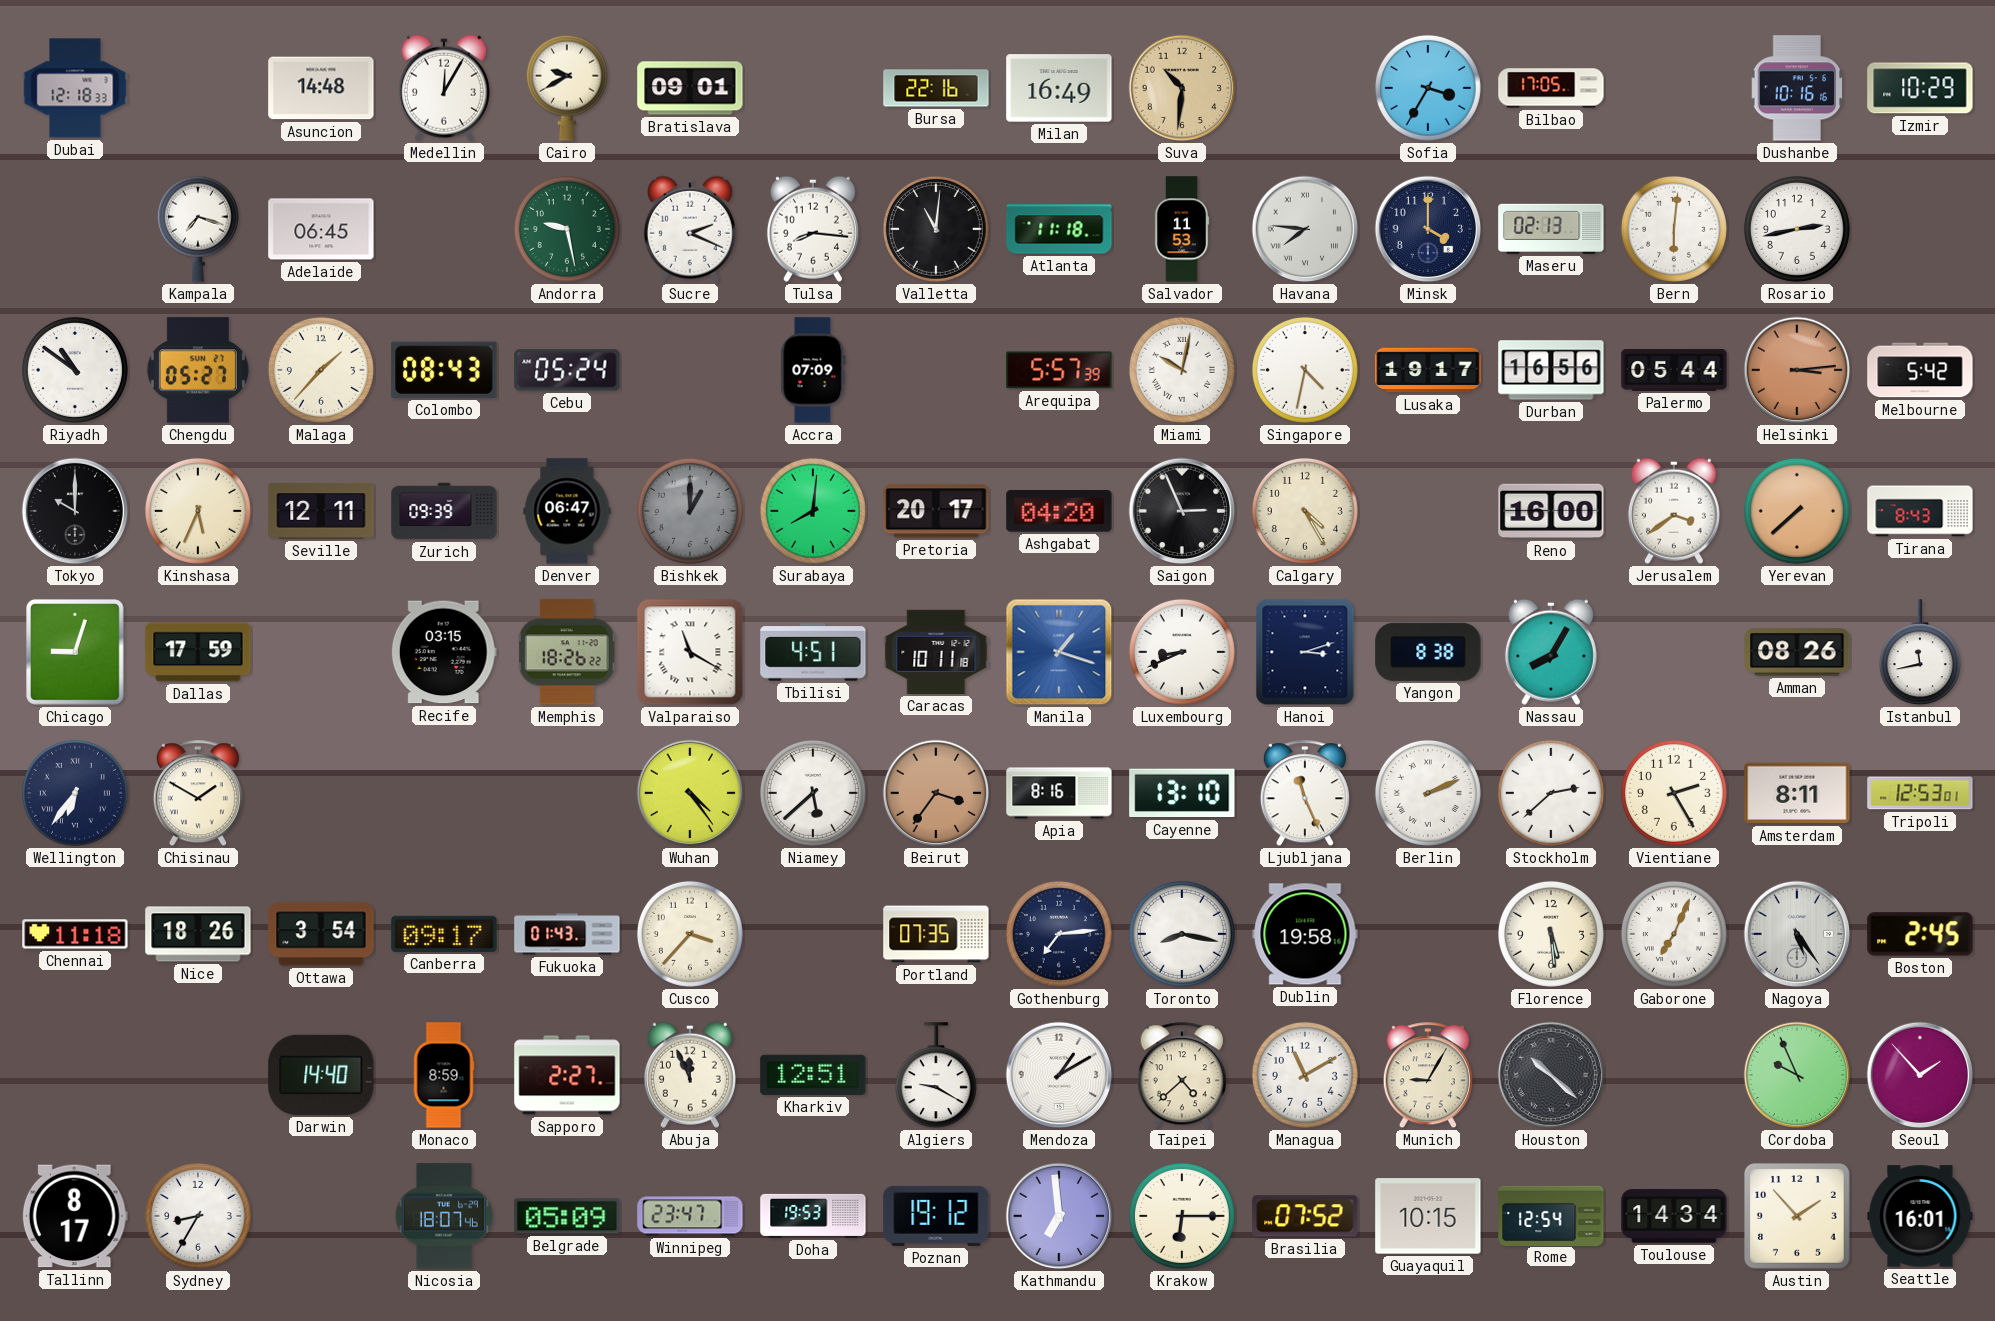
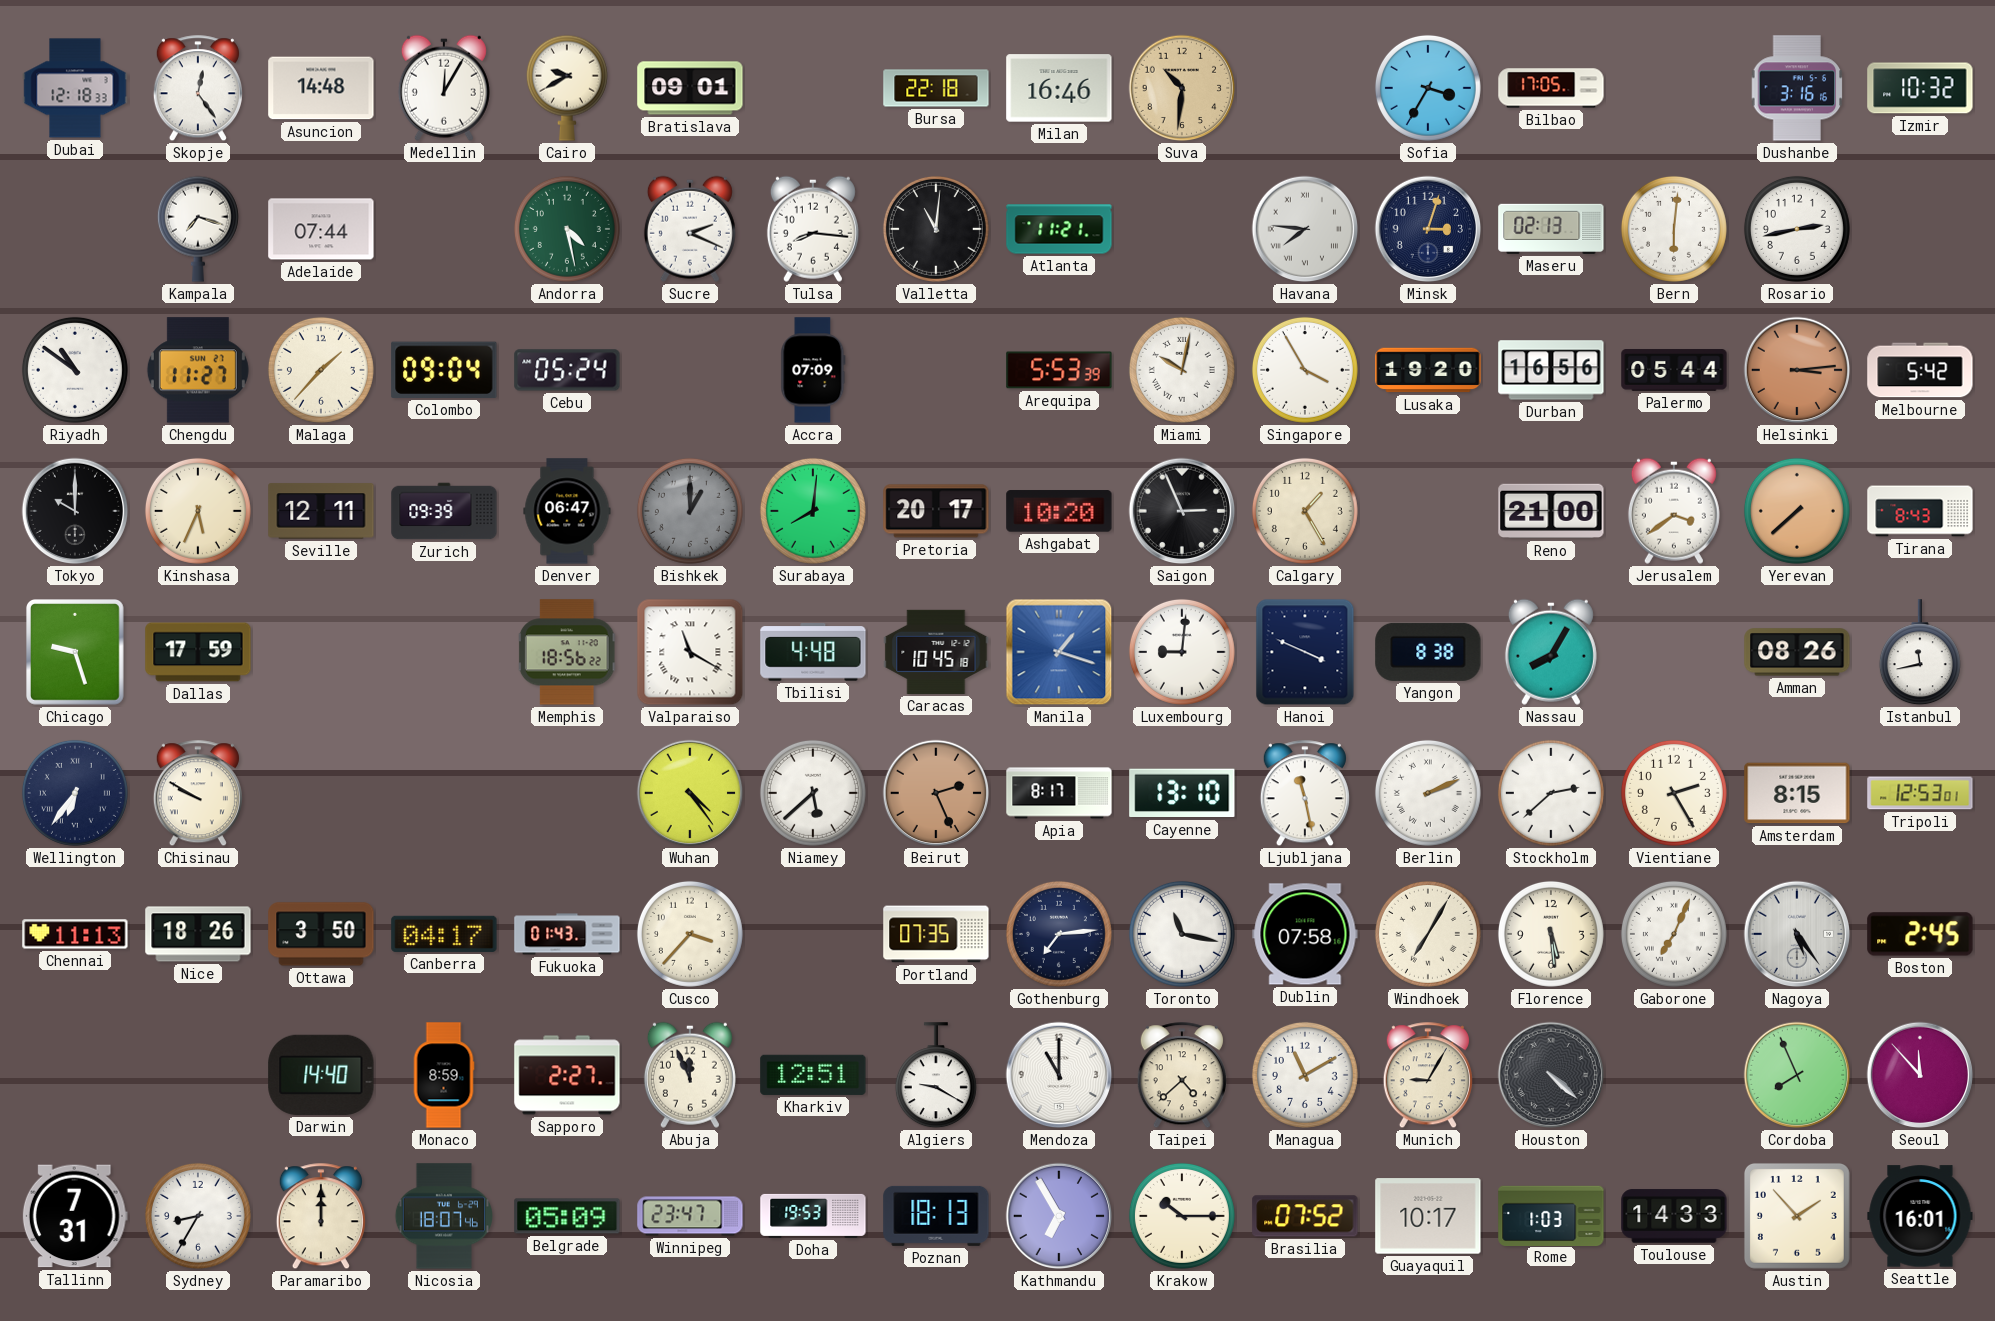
Skopje: none -> 12:24
Bursa: 22:16 -> 22:18
Milan: 16:49 -> 16:46
Dushanbe: 10:16 -> 3:16
Izmir: 10:29 -> 10:32
Adelaide: 06:45 -> 07:44
Andorra: 9:28 -> 4:28
Atlanta: 11:18 -> 11:21
Salvador: 11:53 -> none
Minsk: 4:00 -> 3:03
Chengdu: 05:27 -> 11:27
Colombo: 08:43 -> 09:04
Arequipa: 5:57 -> 5:53
Singapore: 4:32 -> 3:55
Lusaka: 19:17 -> 19:20
Ashgabat: 04:20 -> 10:20
Calgary: 4:25 -> 1:25
Reno: 16:00 -> 21:00
Chicago: 9:03 -> 9:27
Recife: 03:15 -> none
Memphis: 18:26 -> 18:56
Tbilisi: 4:51 -> 4:48
Caracas: 10:11 -> 10:45
Luxembourg: 8:41 -> 9:01
Hanoi: 3:12 -> 3:49
Chisinau: 1:50 -> 9:50
Beirut: 3:36 -> 2:26
Apia: 8:16 -> 8:17
Ljubljana: 11:26 -> 11:28
Amsterdam: 8:11 -> 8:15
Chennai: 11:18 -> 11:13
Ottawa: 3:54 -> 3:50
Canberra: 09:17 -> 04:17
Toronto: 8:17 -> 11:17
Dublin: 19:58 -> 07:58
Windhoek: none -> 7:05
Mendoza: 1:10 -> 11:00
Houston: 10:22 -> 4:22
Cordoba: 9:56 -> 7:56
Seoul: 1:53 -> 11:53
Tallinn: 8:17 -> 7:31
Paramaribo: none -> 12:00
Poznan: 19:12 -> 18:13
Kathmandu: 6:59 -> 6:55
Krakow: 6:15 -> 10:15
Guayaquil: 10:15 -> 10:17
Rome: 12:54 -> 1:03
Toulouse: 14:34 -> 14:33
